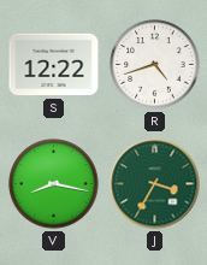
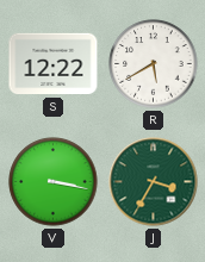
R: 4:42 -> 5:40
V: 8:17 -> 3:17
